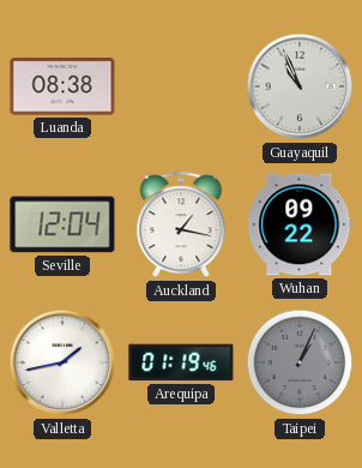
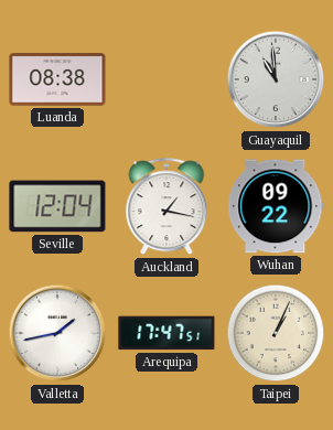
Guayaquil: 10:56 -> 10:59
Arequipa: 01:19 -> 17:47
Taipei dial: grey -> cream
